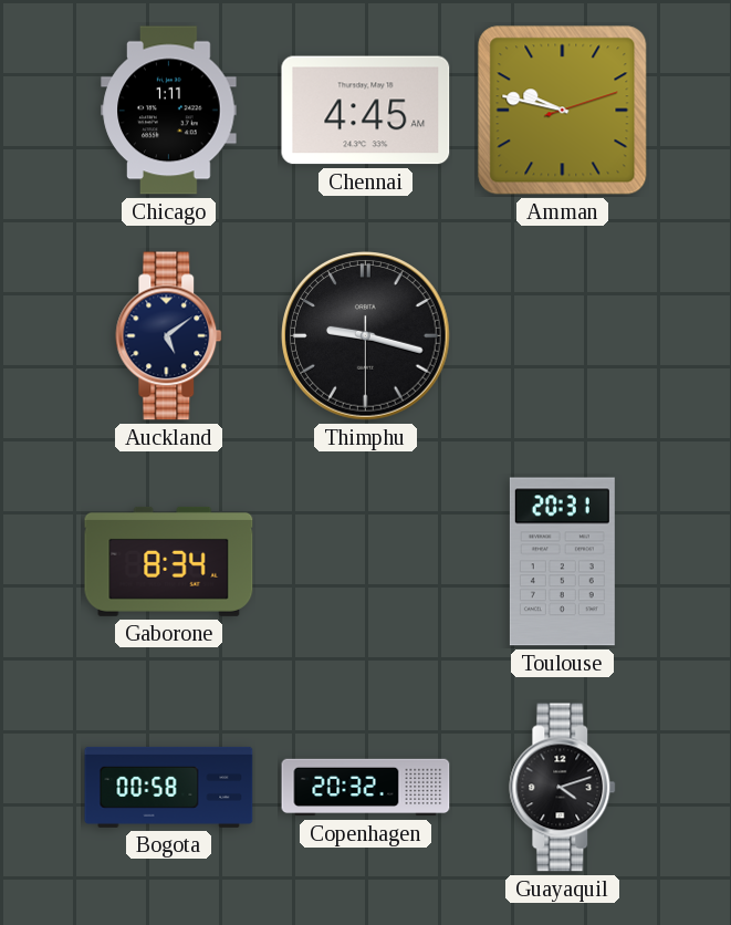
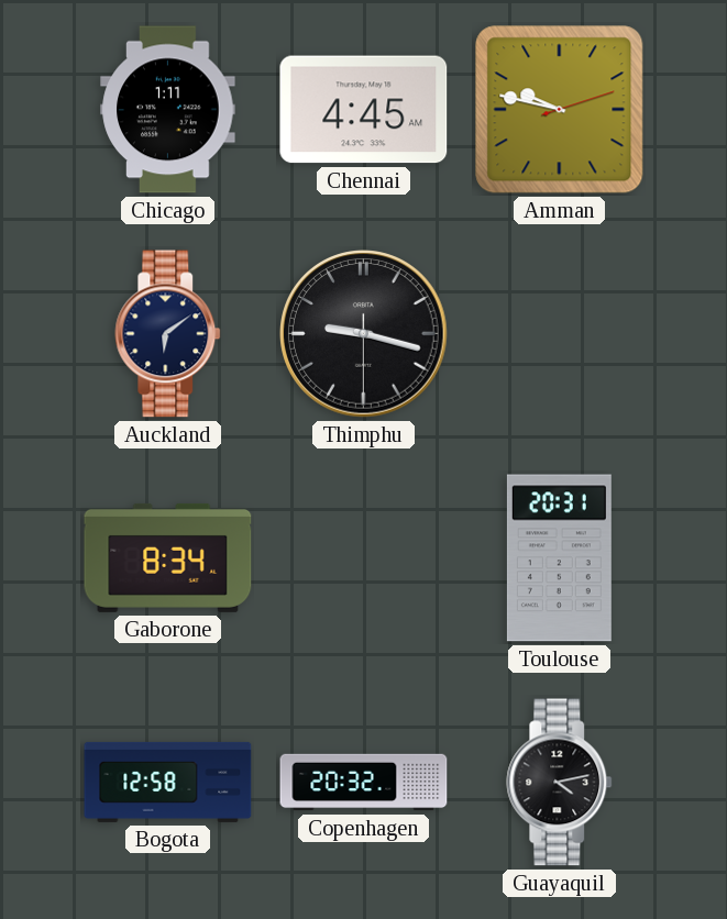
Auckland: 5:09 -> 6:09
Bogota: 00:58 -> 12:58
Guayaquil: 4:12 -> 4:13
